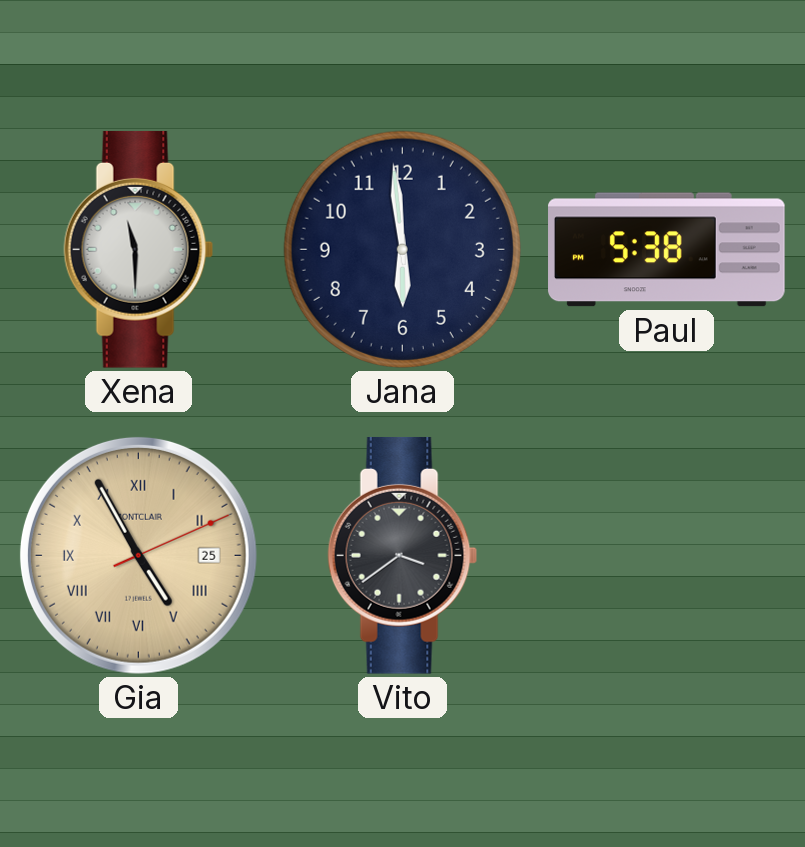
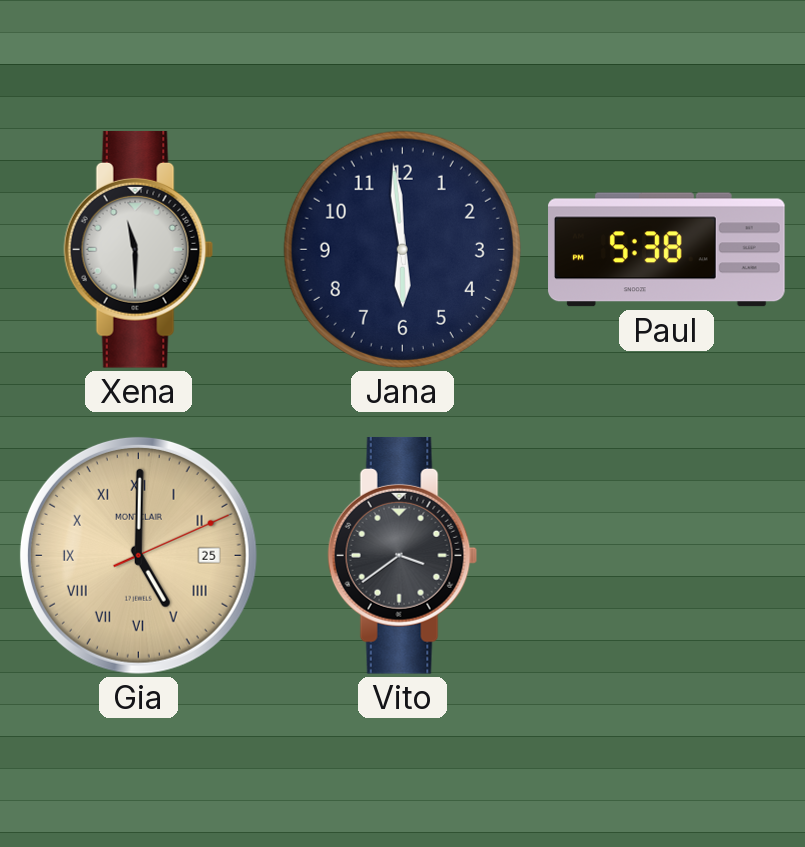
Gia: 4:55 -> 5:00
